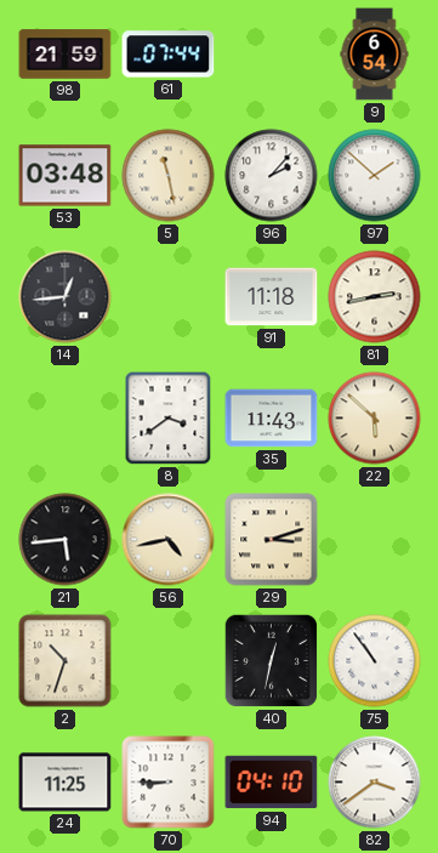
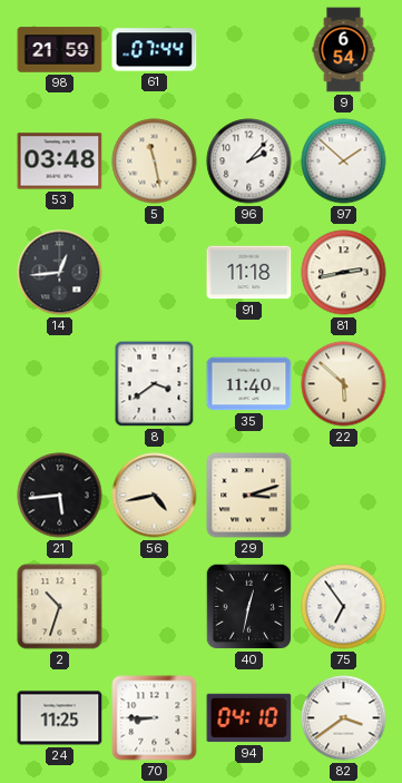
35: 11:43 -> 11:40
75: 10:54 -> 6:54
